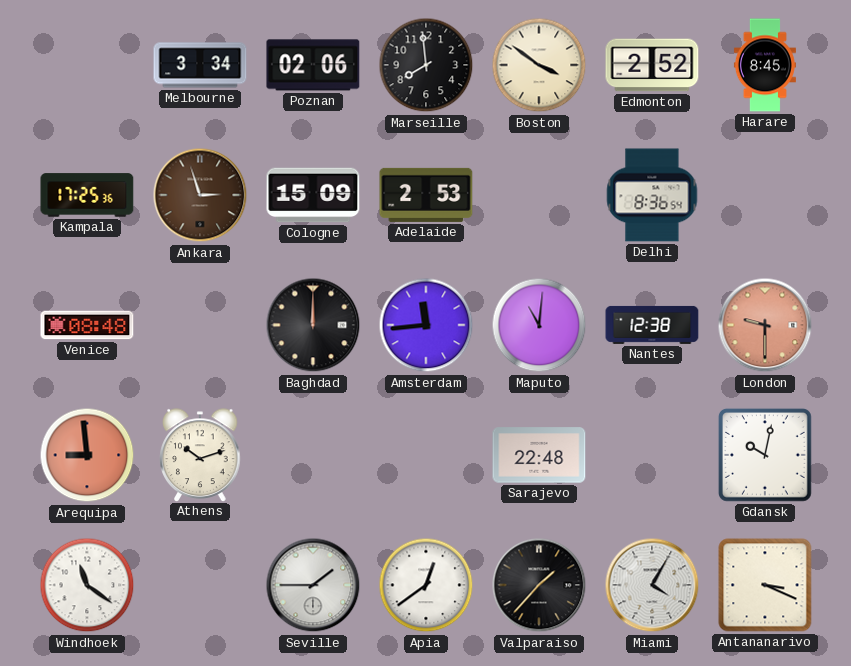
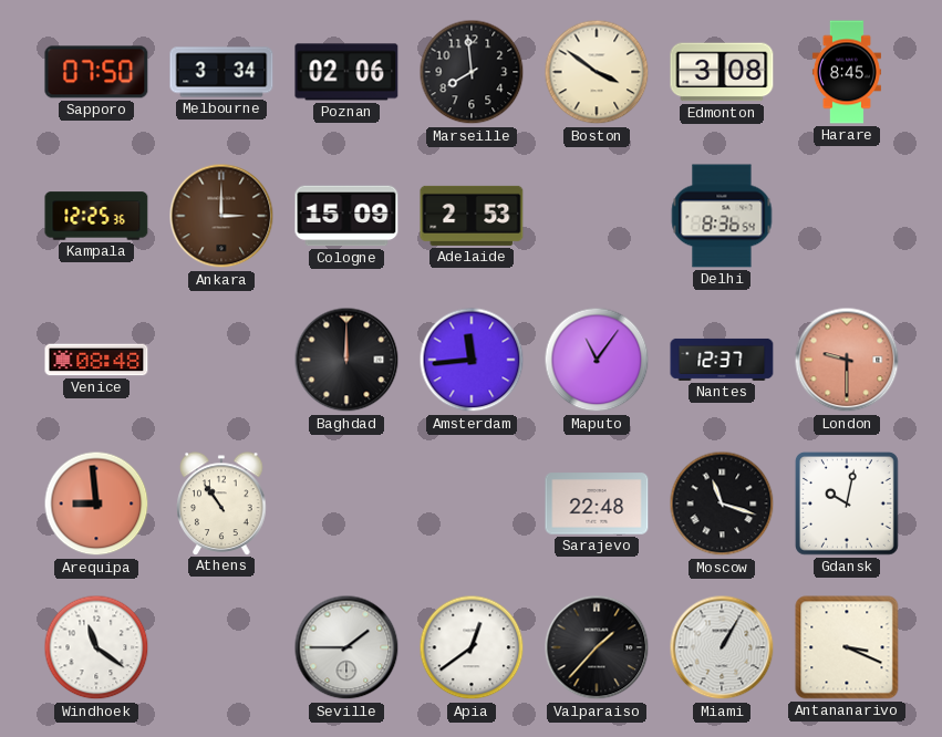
Sapporo: none -> 07:50
Edmonton: 2:52 -> 3:08
Kampala: 17:25 -> 12:25
Ankara: 2:57 -> 3:00
Maputo: 11:01 -> 11:06
Nantes: 12:38 -> 12:37
Athens: 10:12 -> 10:54
Moscow: none -> 11:18
Miami: 4:05 -> 1:05
